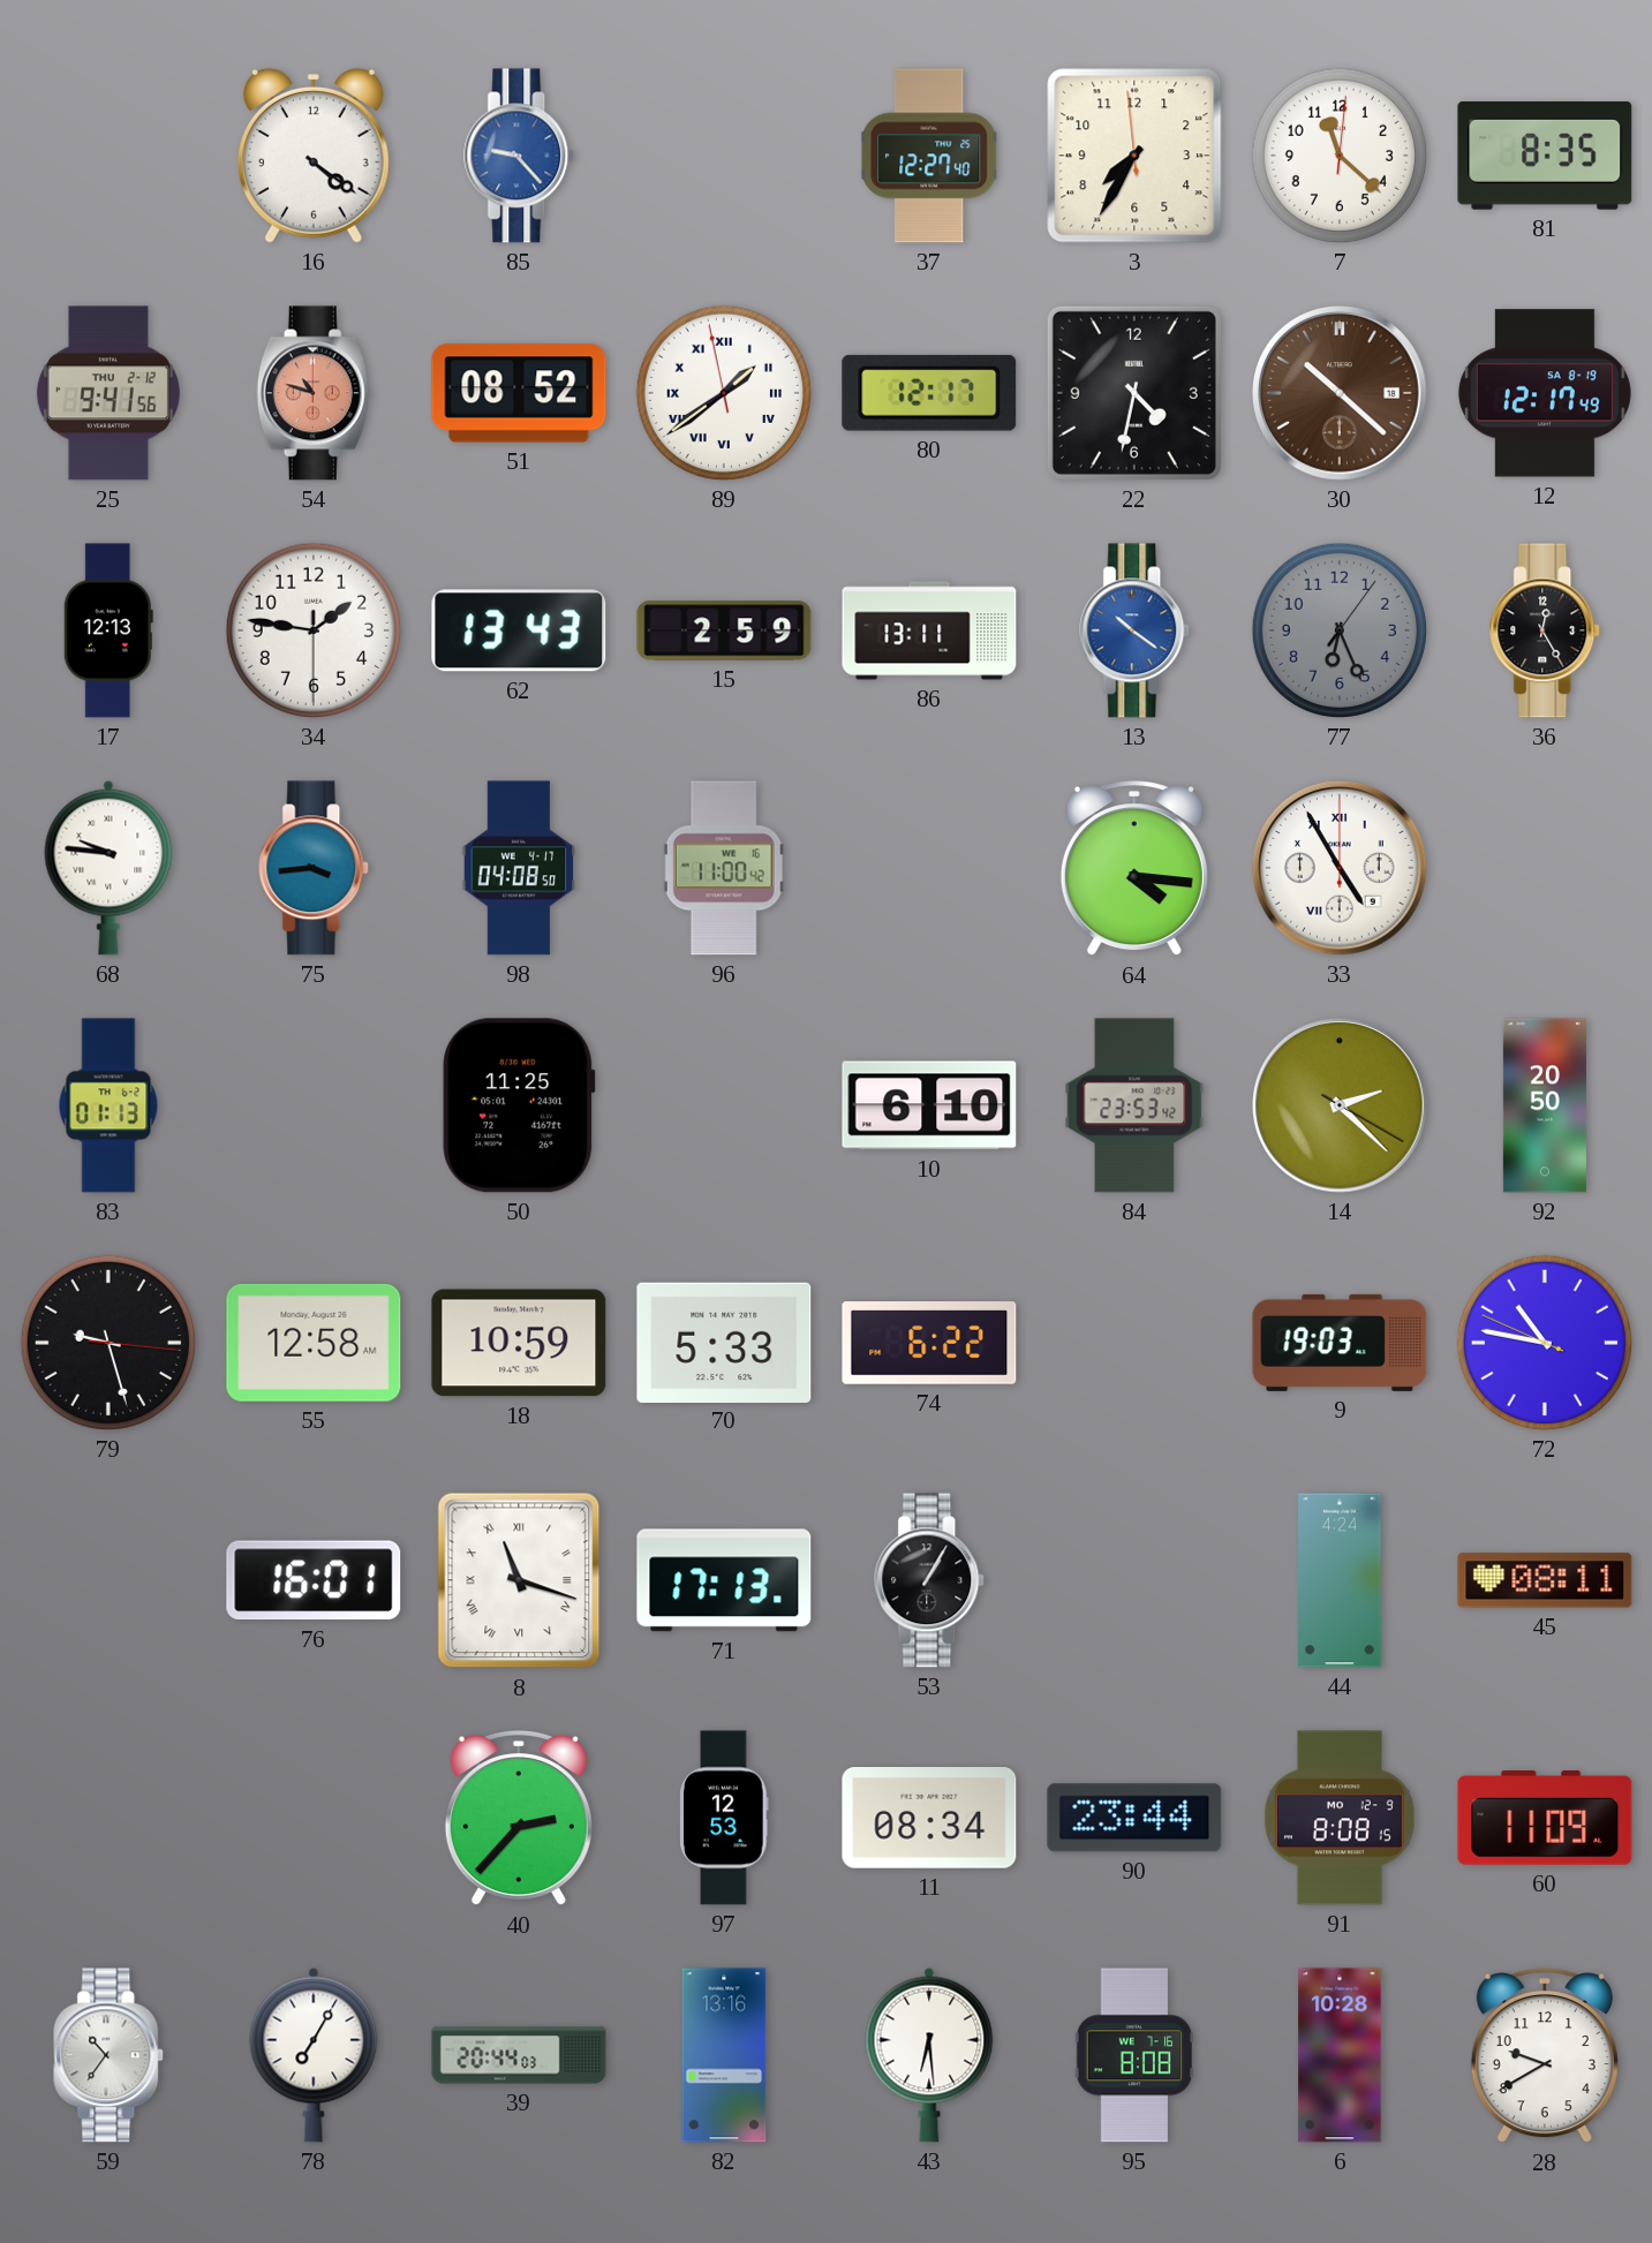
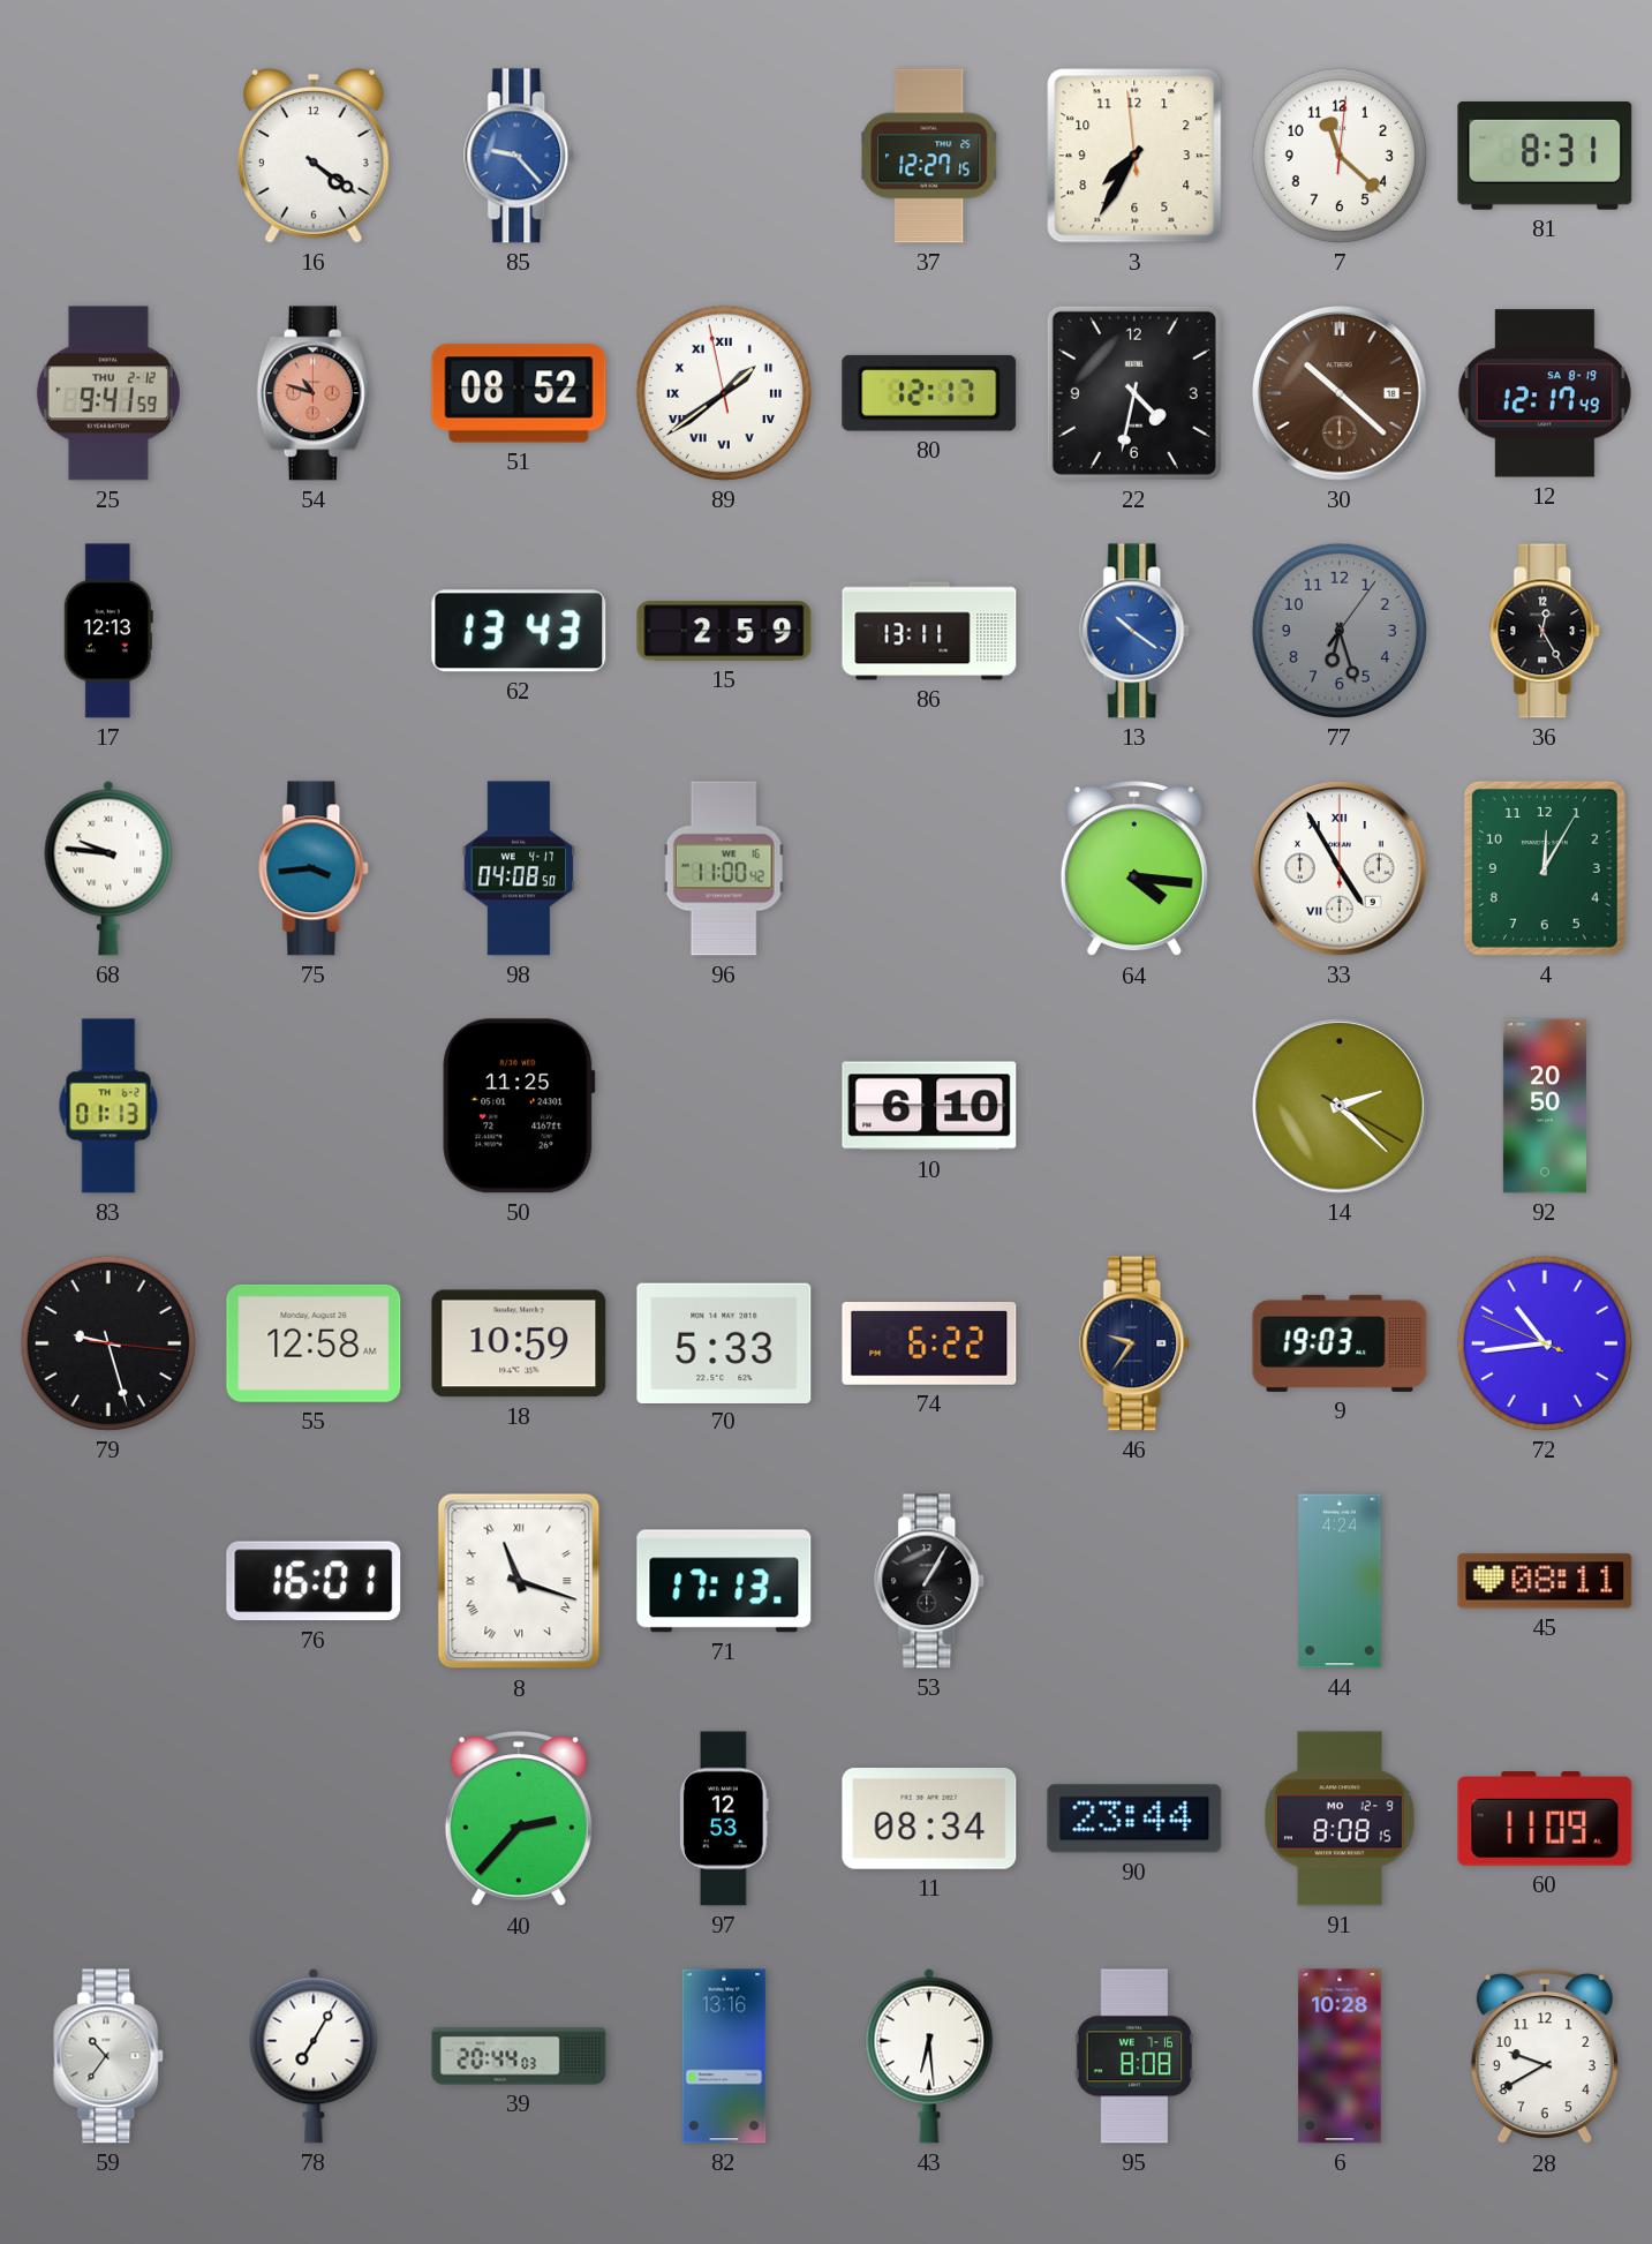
37: 12:27:40 -> 12:27:15
81: 8:35 -> 8:31
25: 9:41:56 -> 9:41:59
34: 1:46 -> none
77: 6:26 -> 6:27
4: none -> 12:05
84: 23:53 -> none
46: none -> 9:36
72: 10:46 -> 10:43
